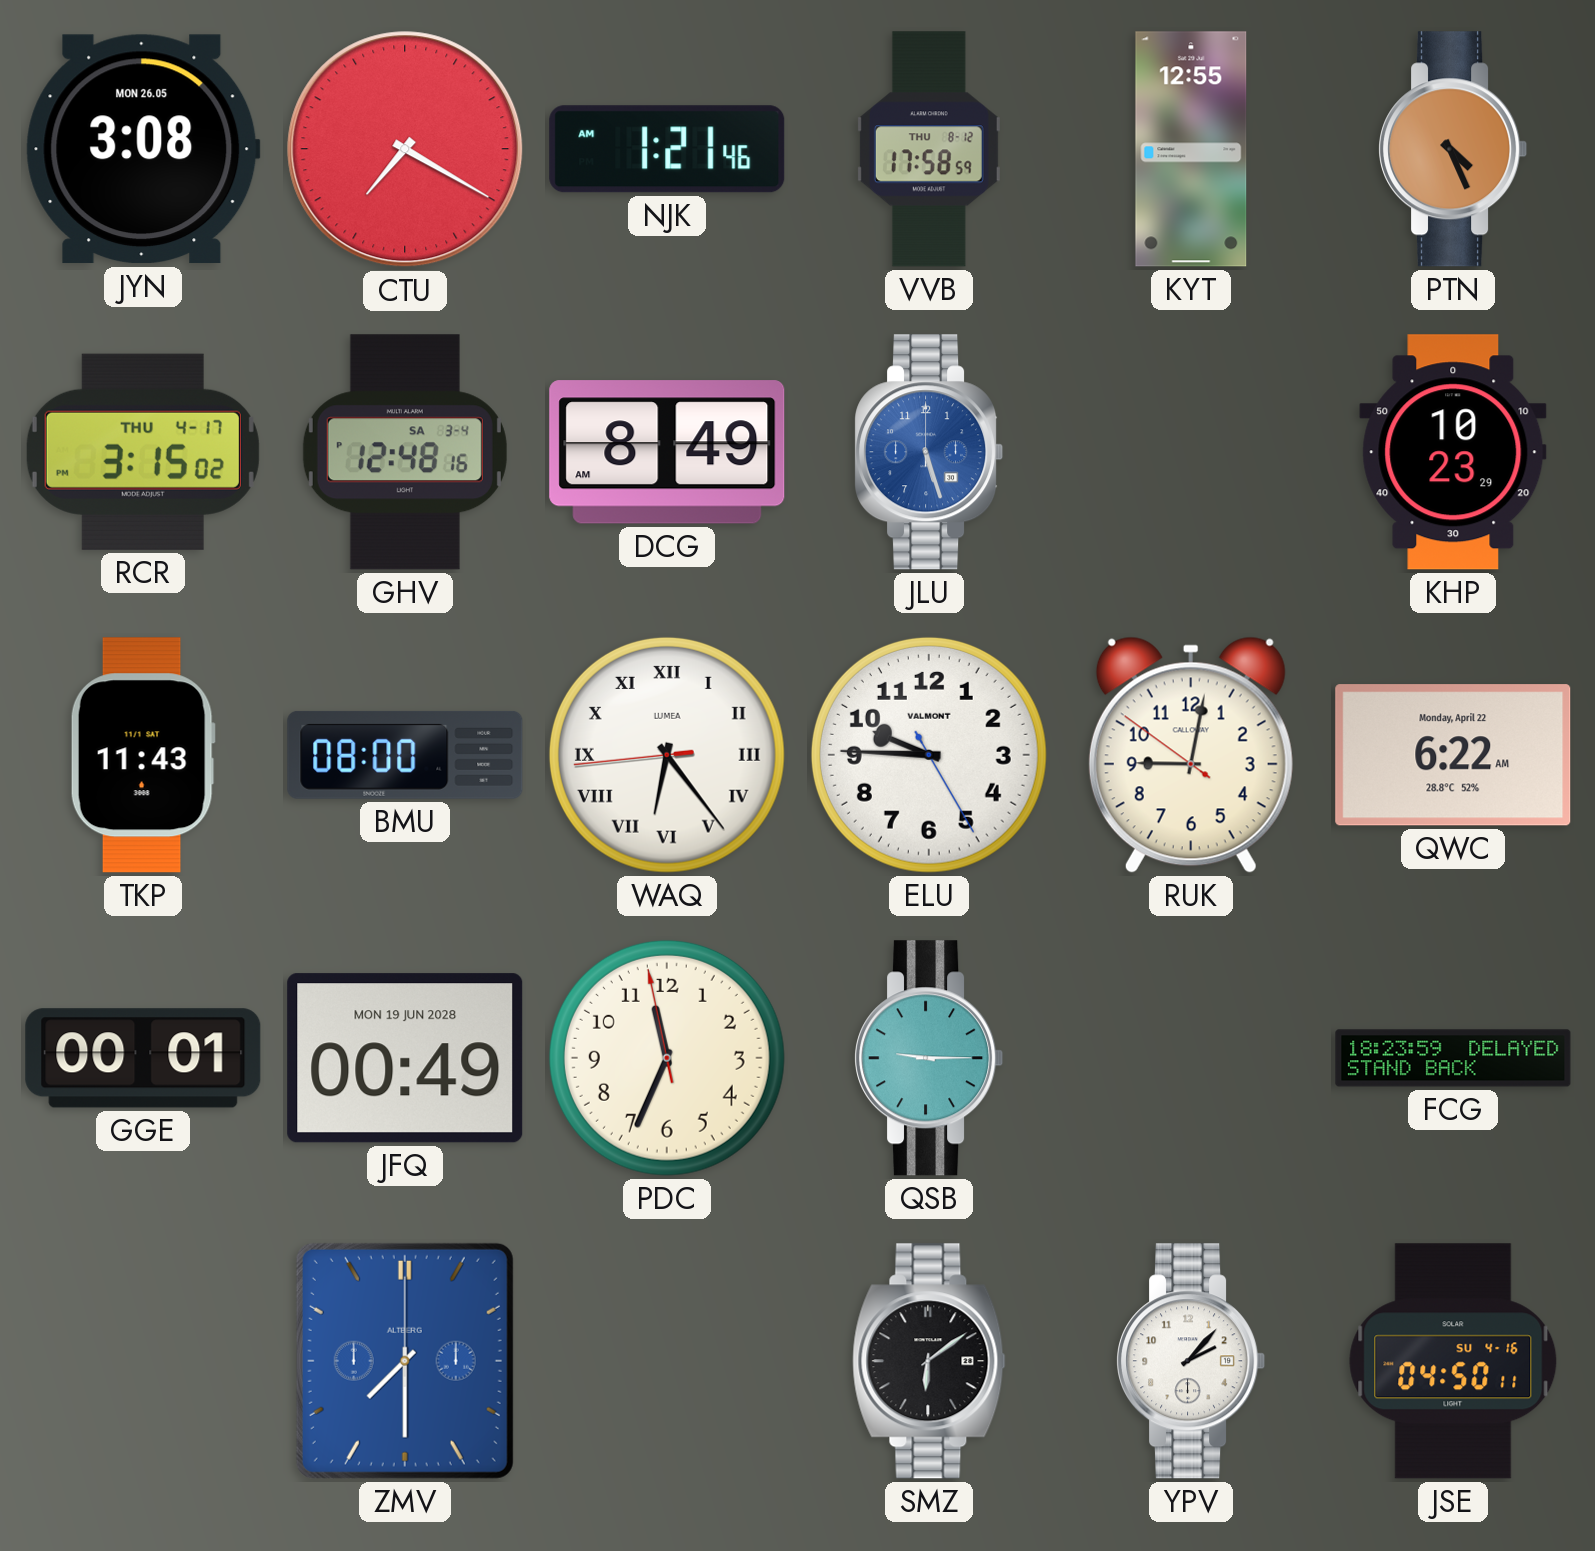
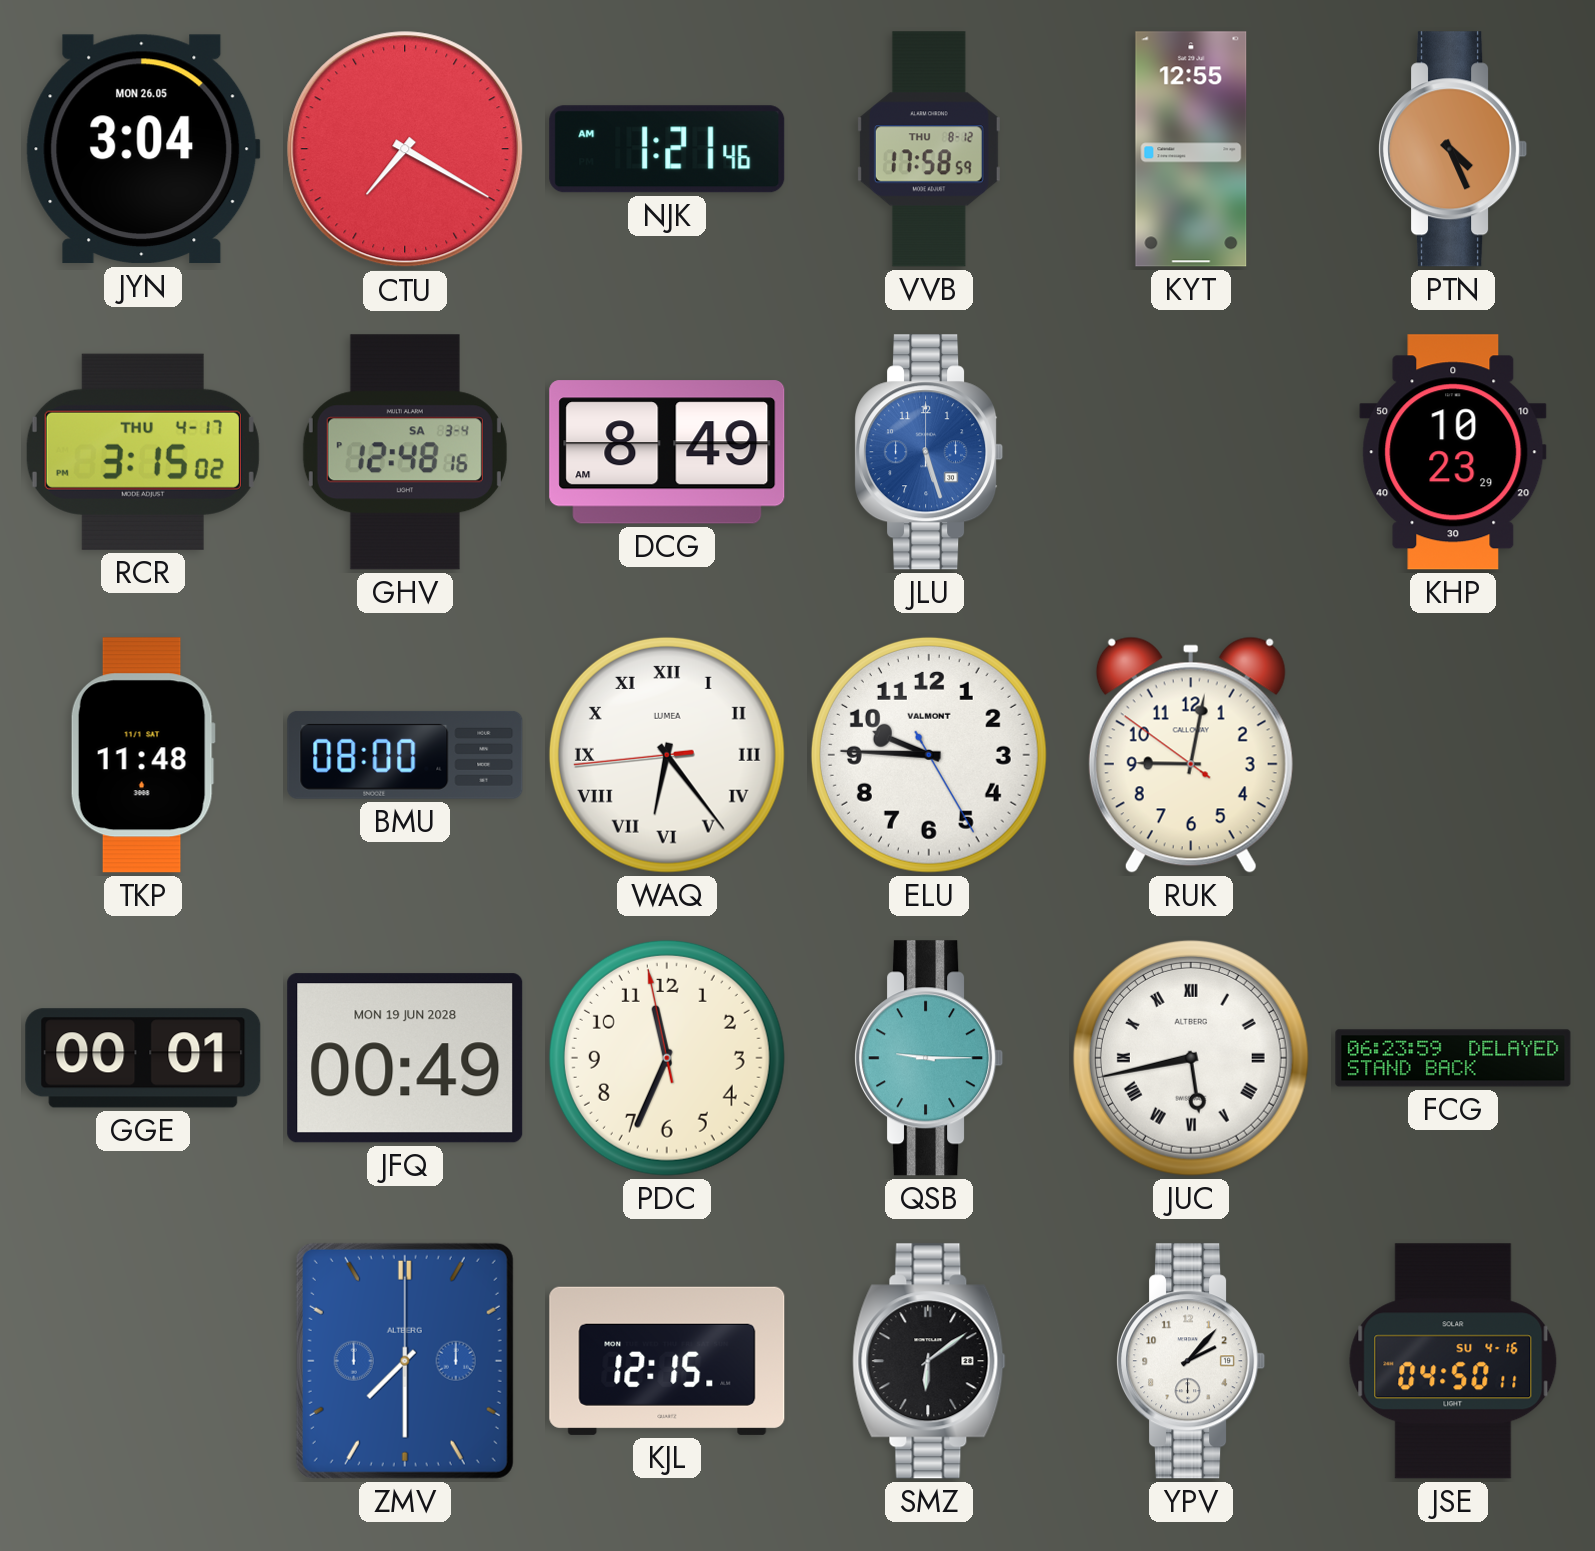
JYN: 3:08 -> 3:04
TKP: 11:43 -> 11:48
QWC: 6:22 -> none
JUC: none -> 5:43
FCG: 18:23 -> 06:23
KJL: none -> 12:15
